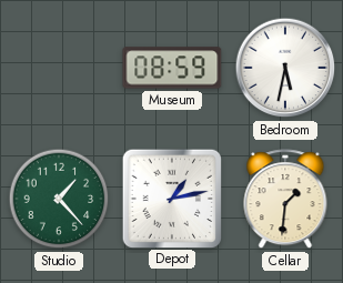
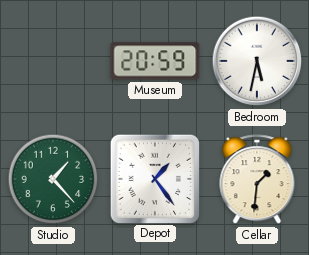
Museum: 08:59 -> 20:59
Depot: 1:13 -> 1:24
